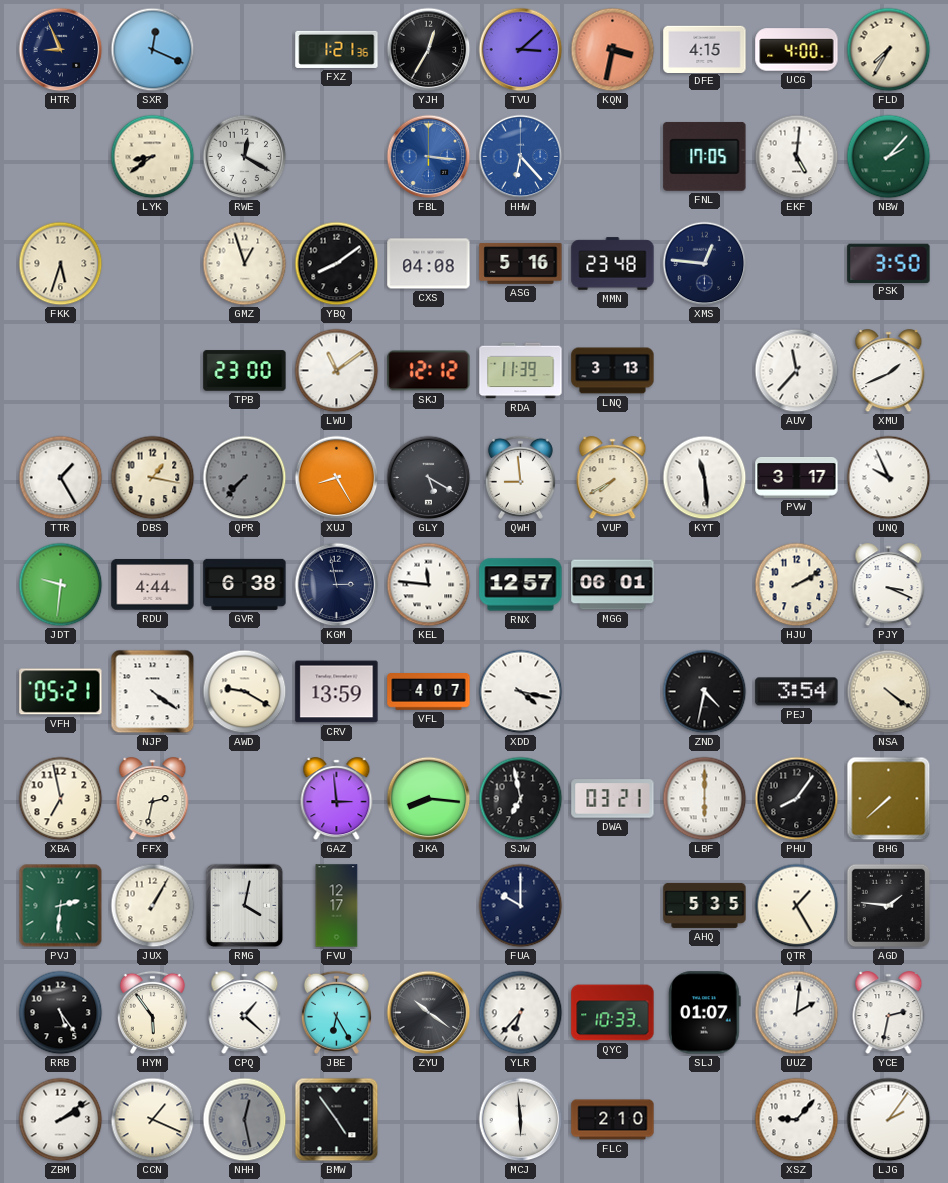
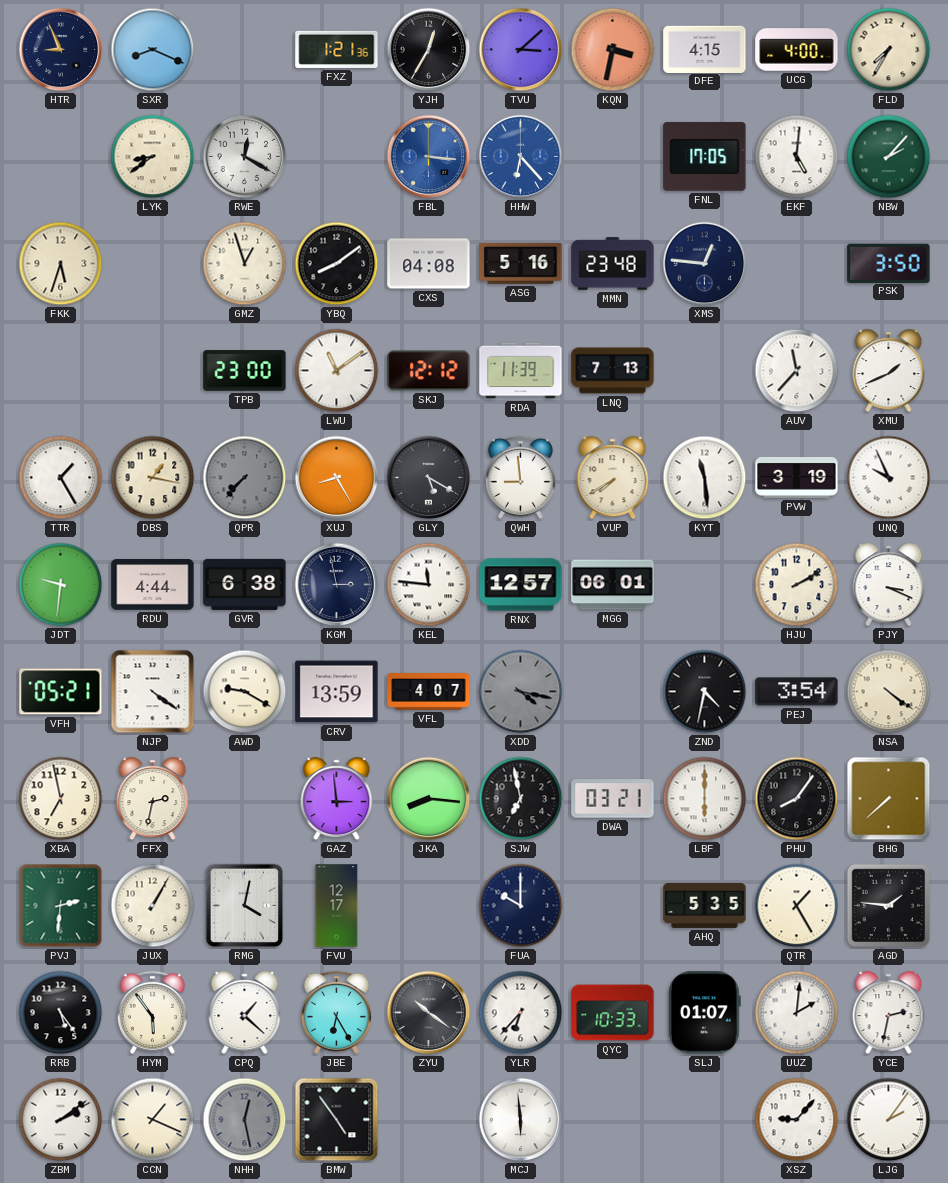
SXR: 12:19 -> 8:19
LNQ: 3:13 -> 7:13
PVW: 3:17 -> 3:19
XDD dial: white -> grey
FLC: 2:10 -> none
